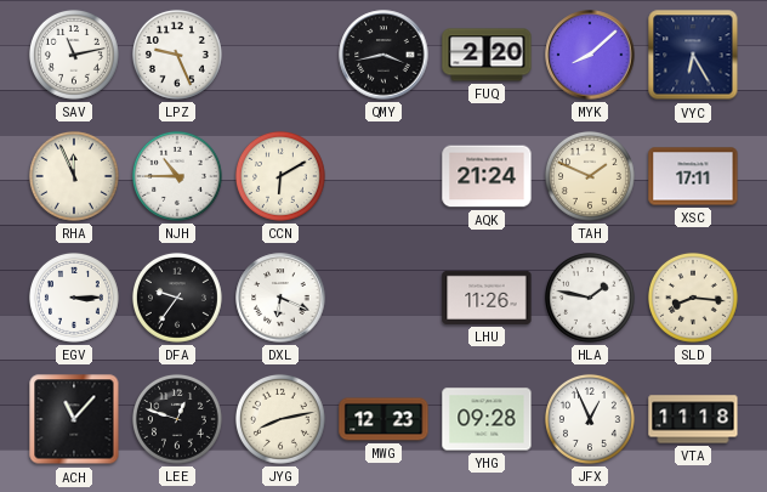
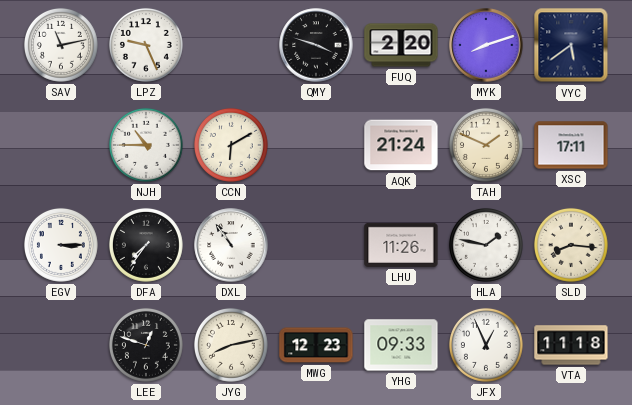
QMY: 3:43 -> 3:48
MYK: 8:08 -> 8:12
VYC: 6:25 -> 5:39
RHA: 11:56 -> none
DFA: 9:36 -> 7:36
DXL: 6:19 -> 10:54
ACH: 11:07 -> none
YHG: 09:28 -> 09:33
